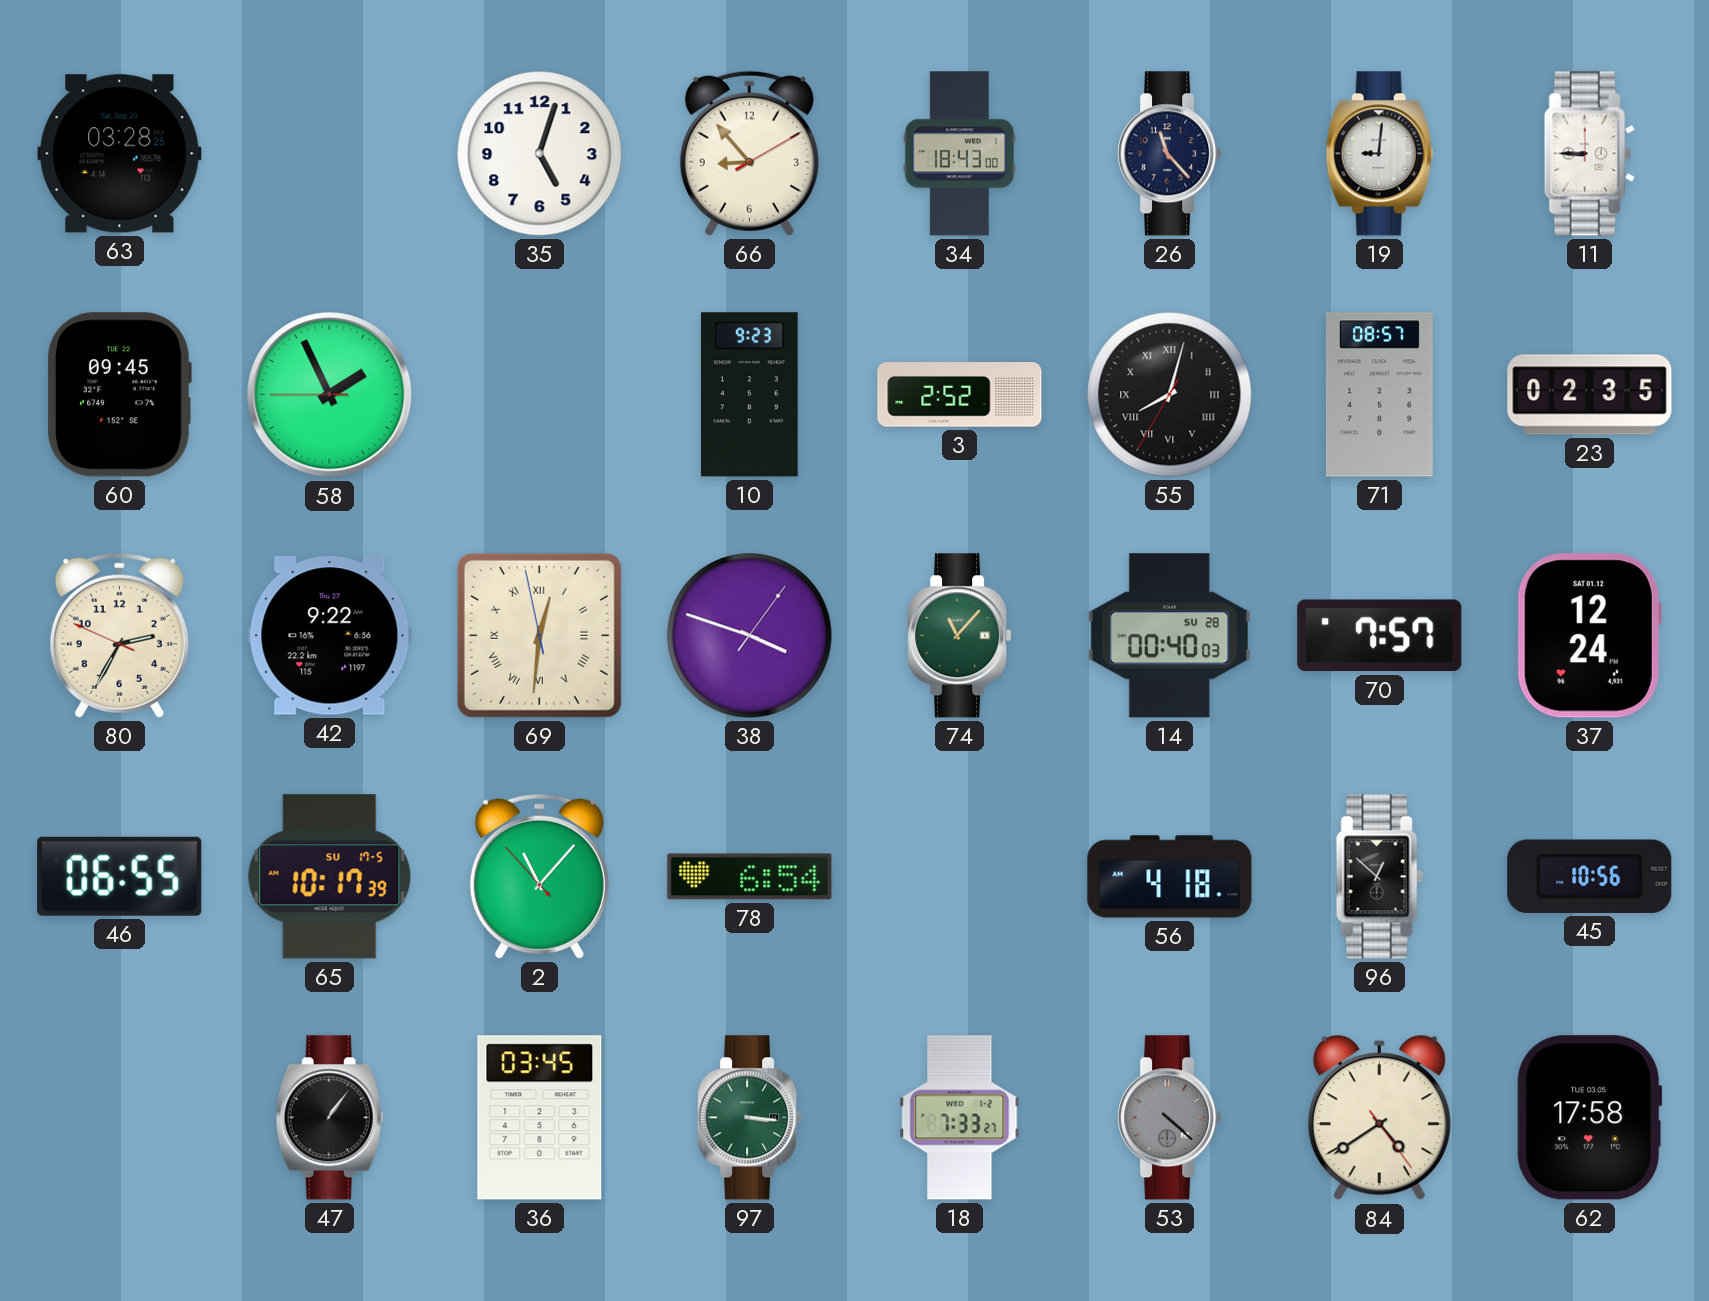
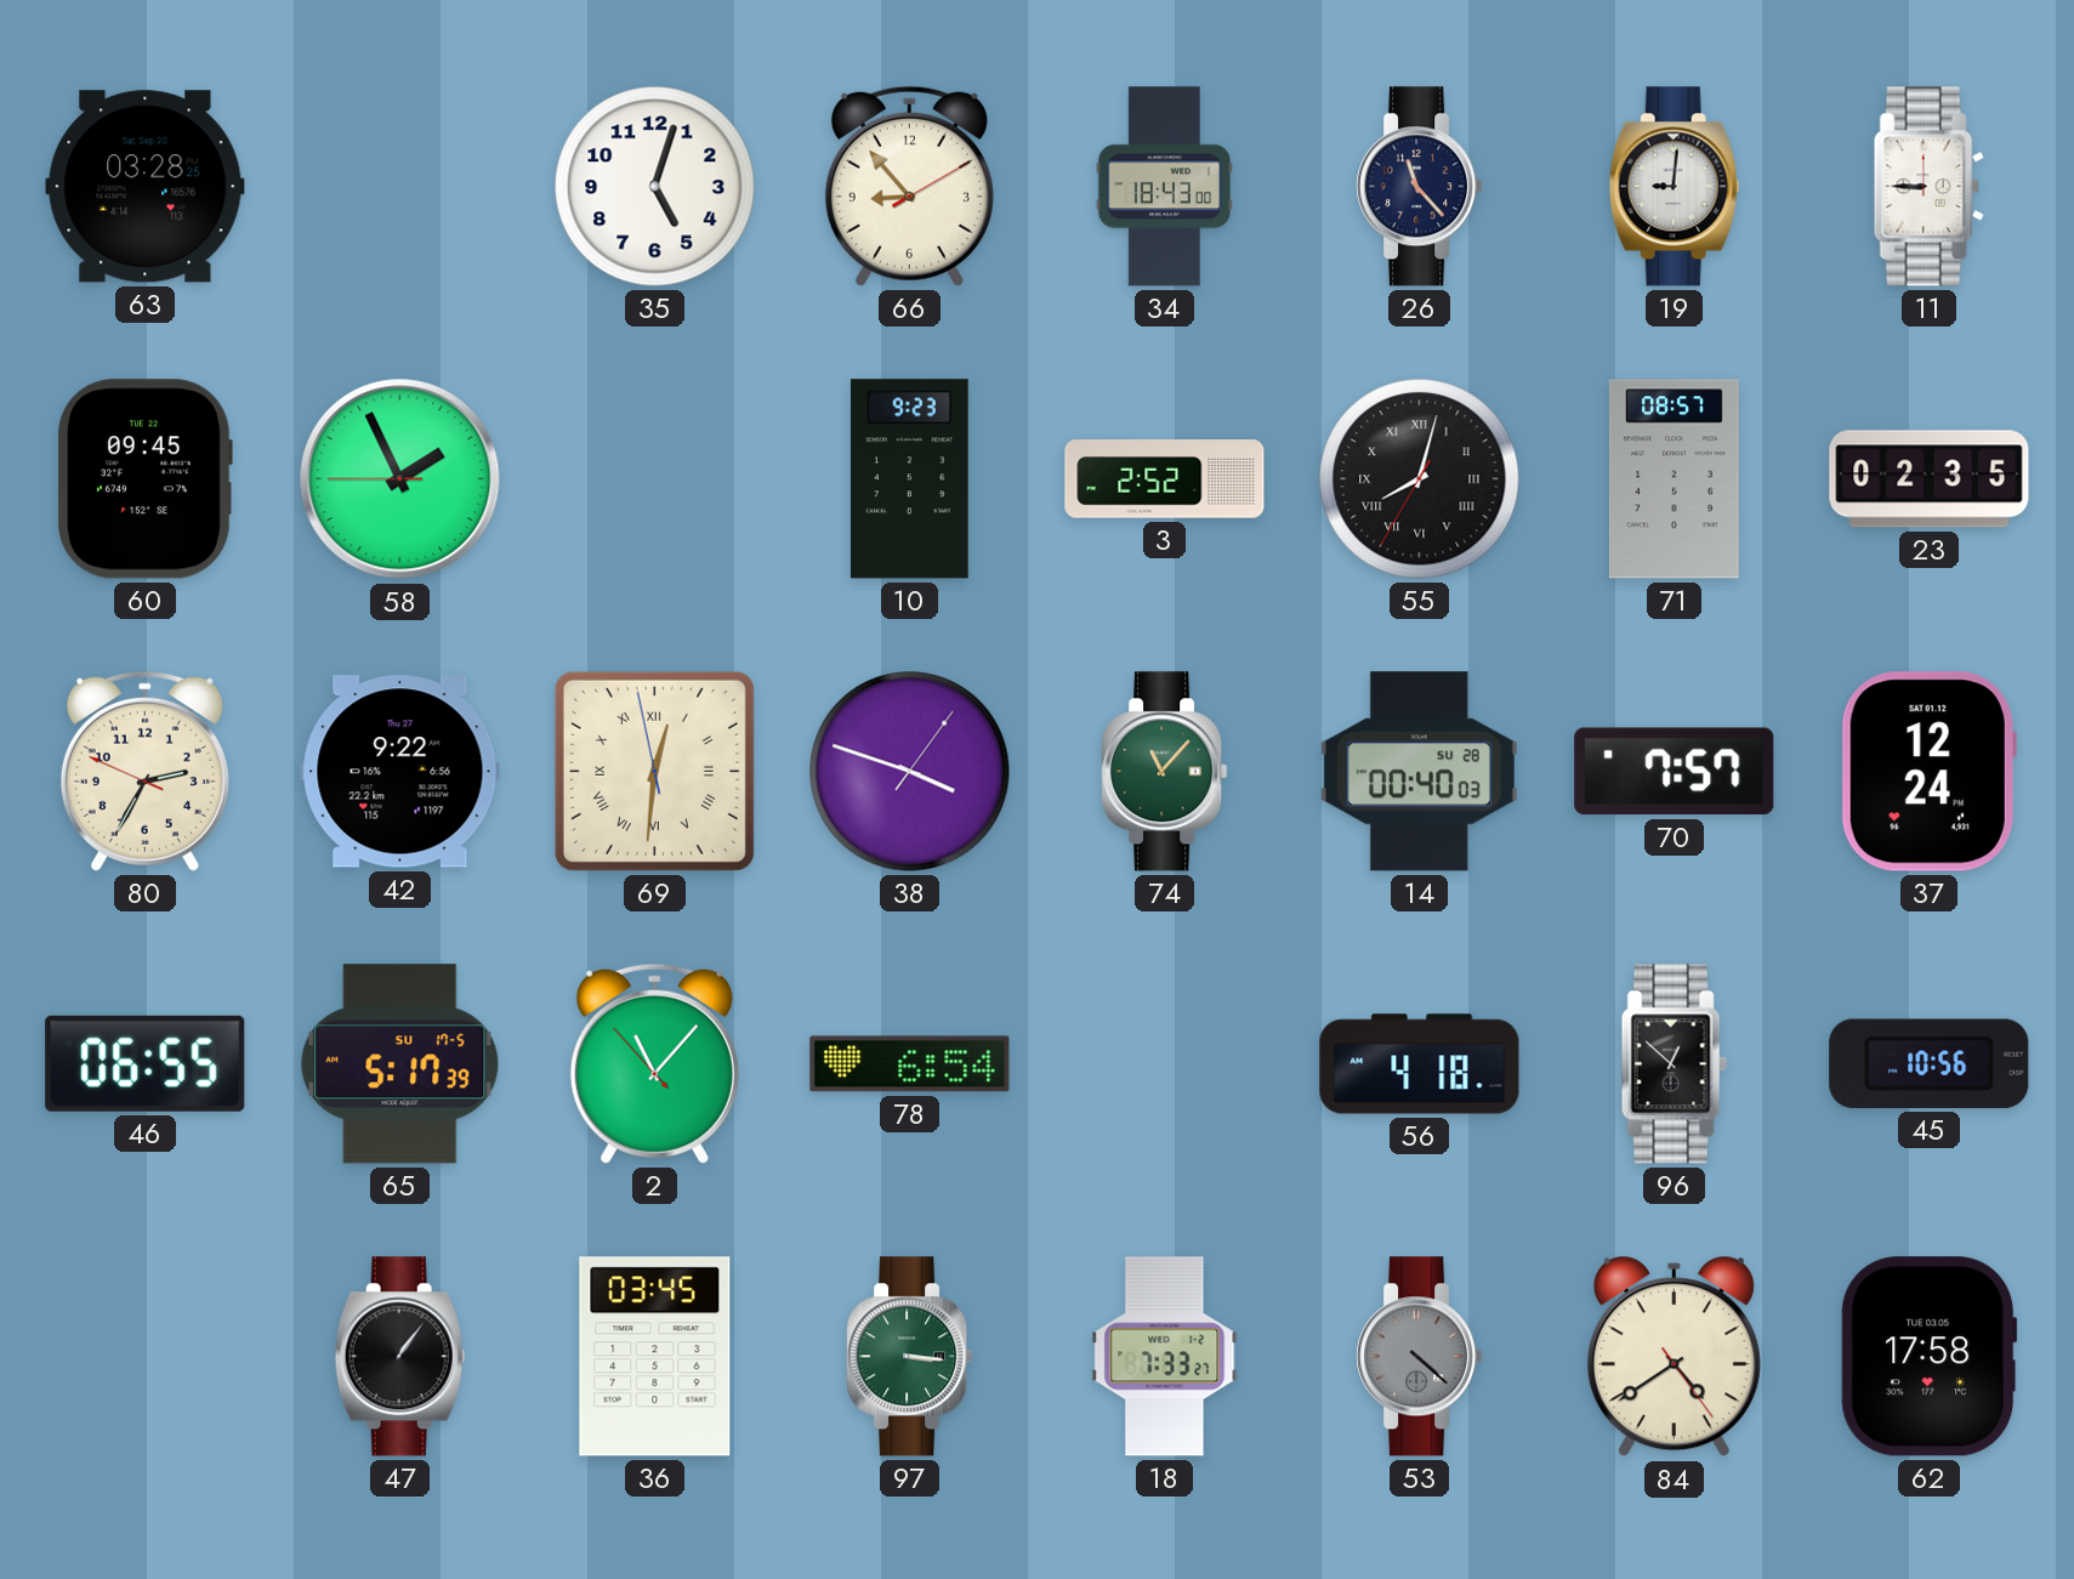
65: 10:17 -> 5:17
